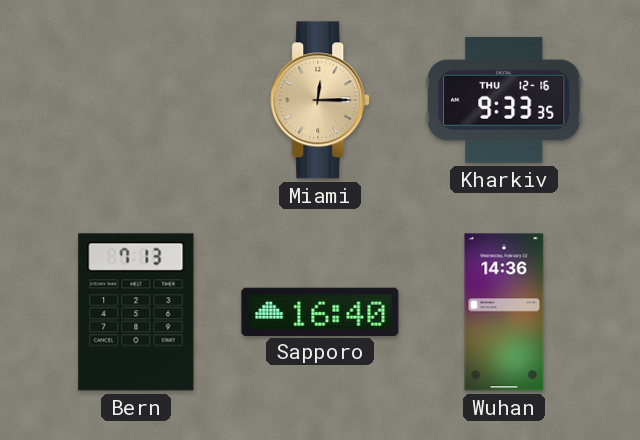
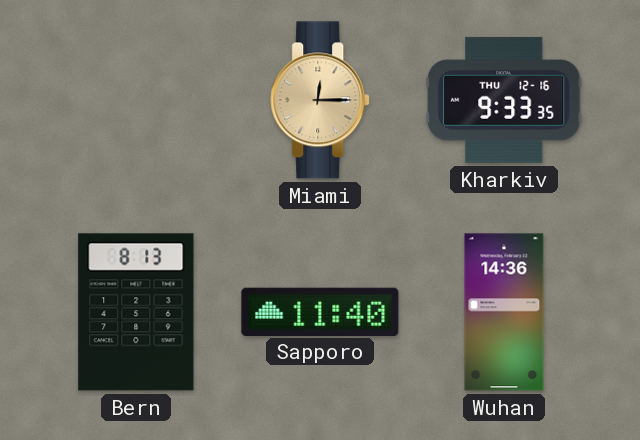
Bern: 7:13 -> 8:13
Sapporo: 16:40 -> 11:40
